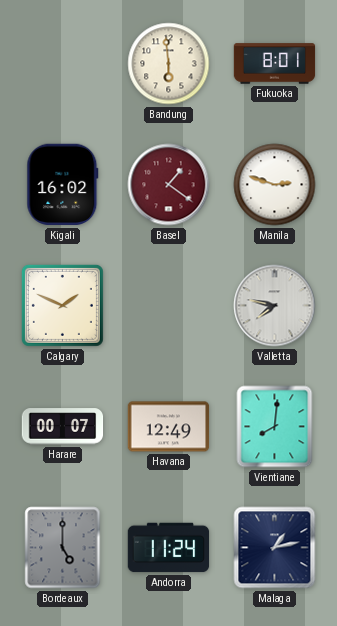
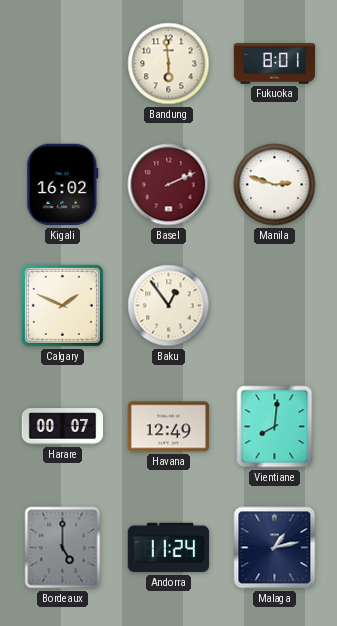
Basel: 1:21 -> 2:11
Baku: none -> 12:54
Valletta: 7:47 -> none
